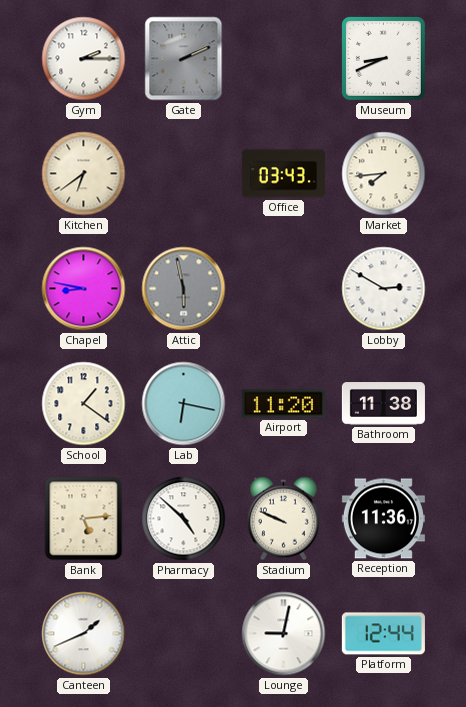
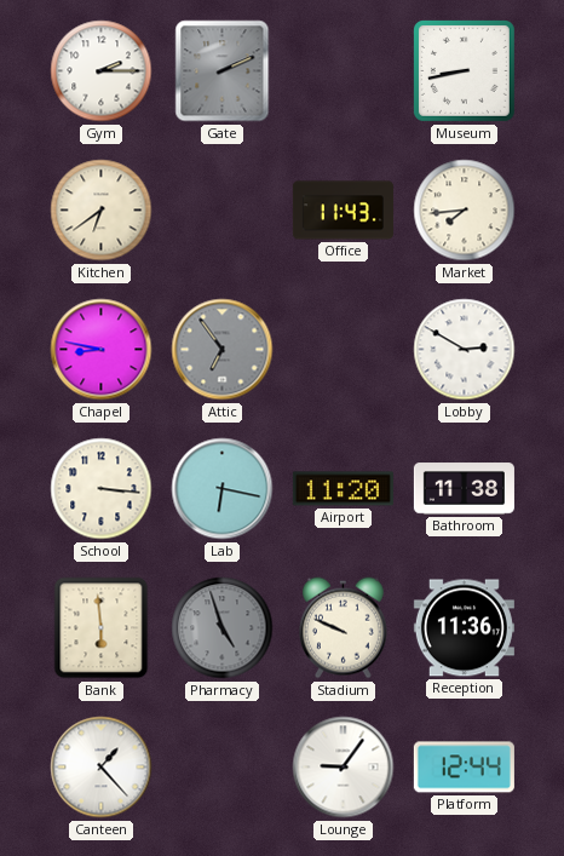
Museum: 8:41 -> 8:43
Office: 03:43 -> 11:43
Attic: 5:58 -> 6:54
School: 1:21 -> 3:16
Bank: 5:14 -> 5:59
Pharmacy: 4:52 -> 4:57
Pharmacy dial: white -> grey
Canteen: 1:41 -> 1:23
Lounge: 9:02 -> 9:06
